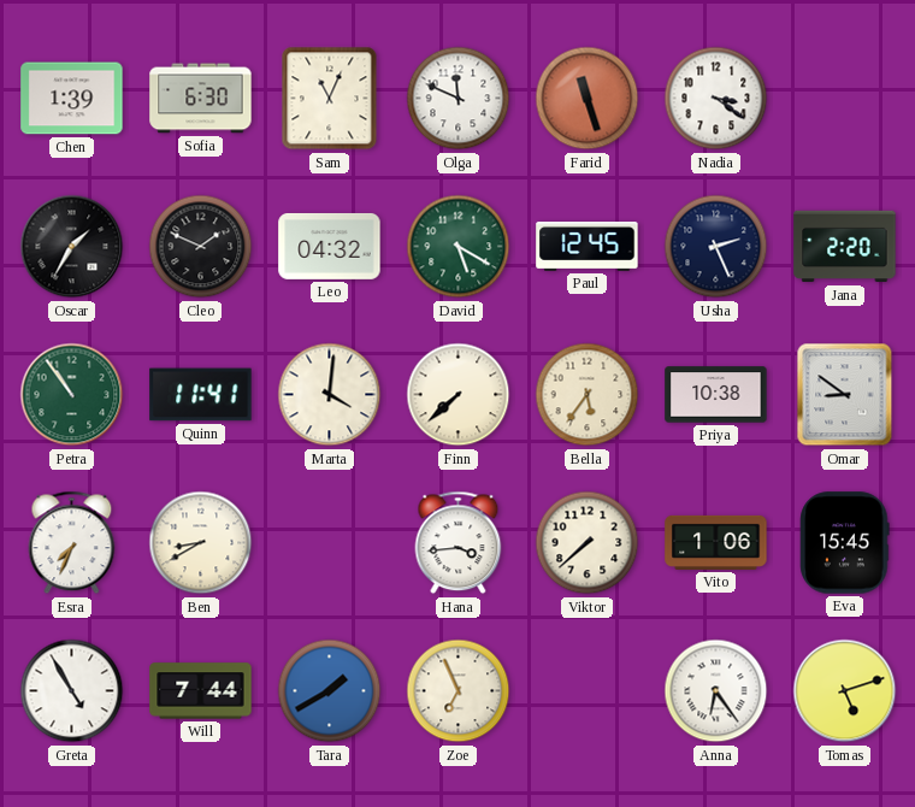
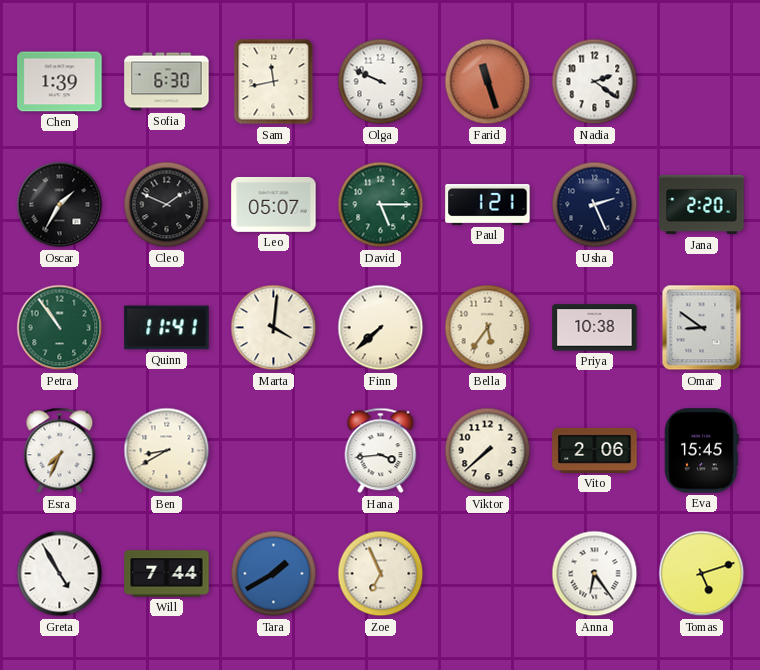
Sam: 11:04 -> 11:43
Olga: 11:49 -> 9:49
Nadia: 3:21 -> 2:21
Leo: 04:32 -> 05:07
David: 5:20 -> 5:15
Paul: 12:45 -> 1:21
Vito: 1:06 -> 2:06
